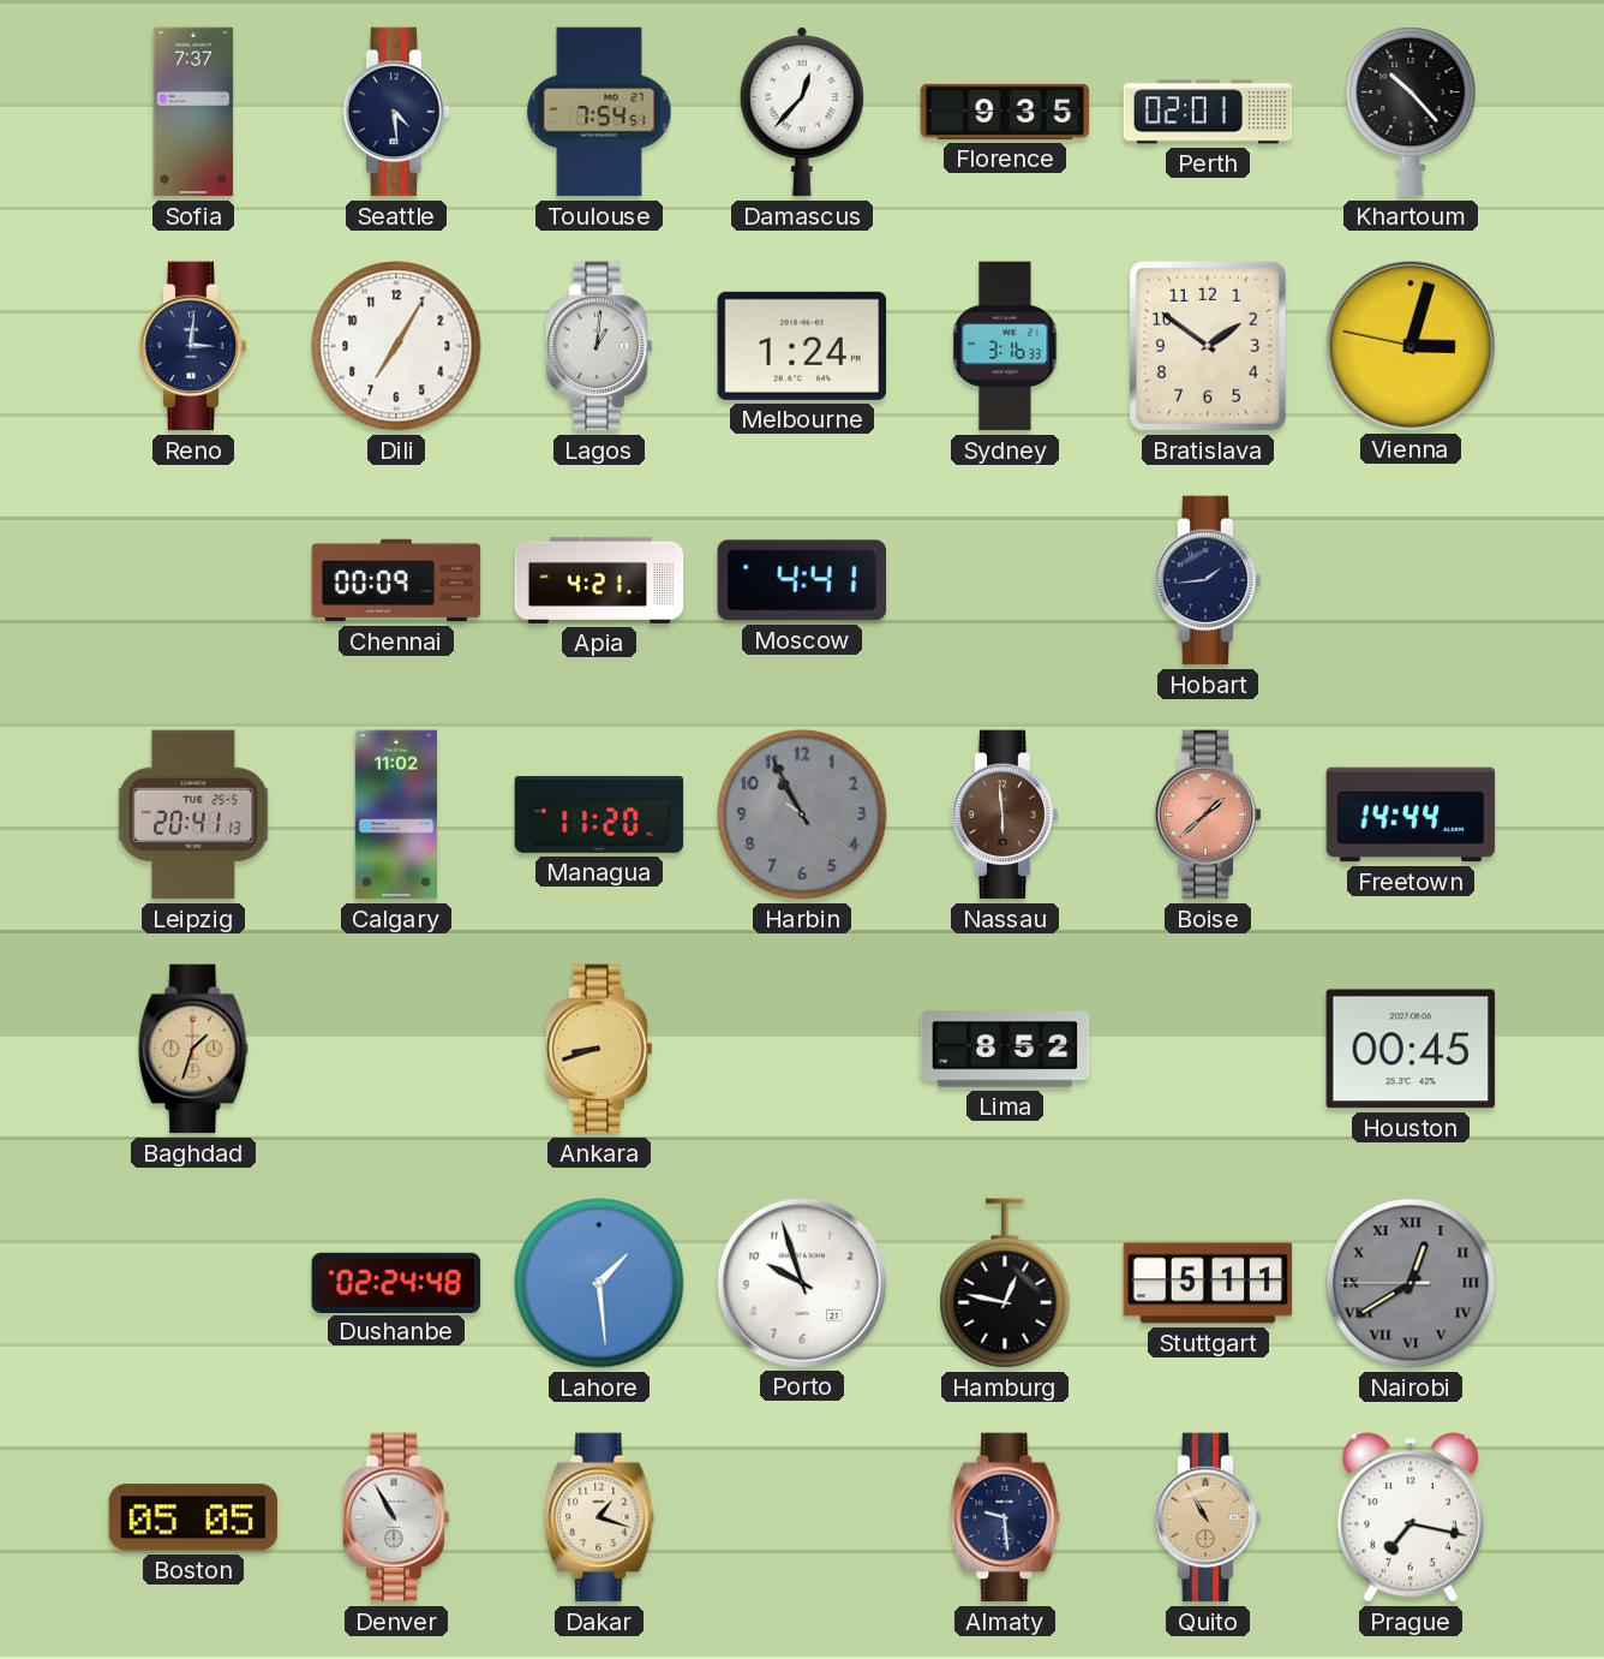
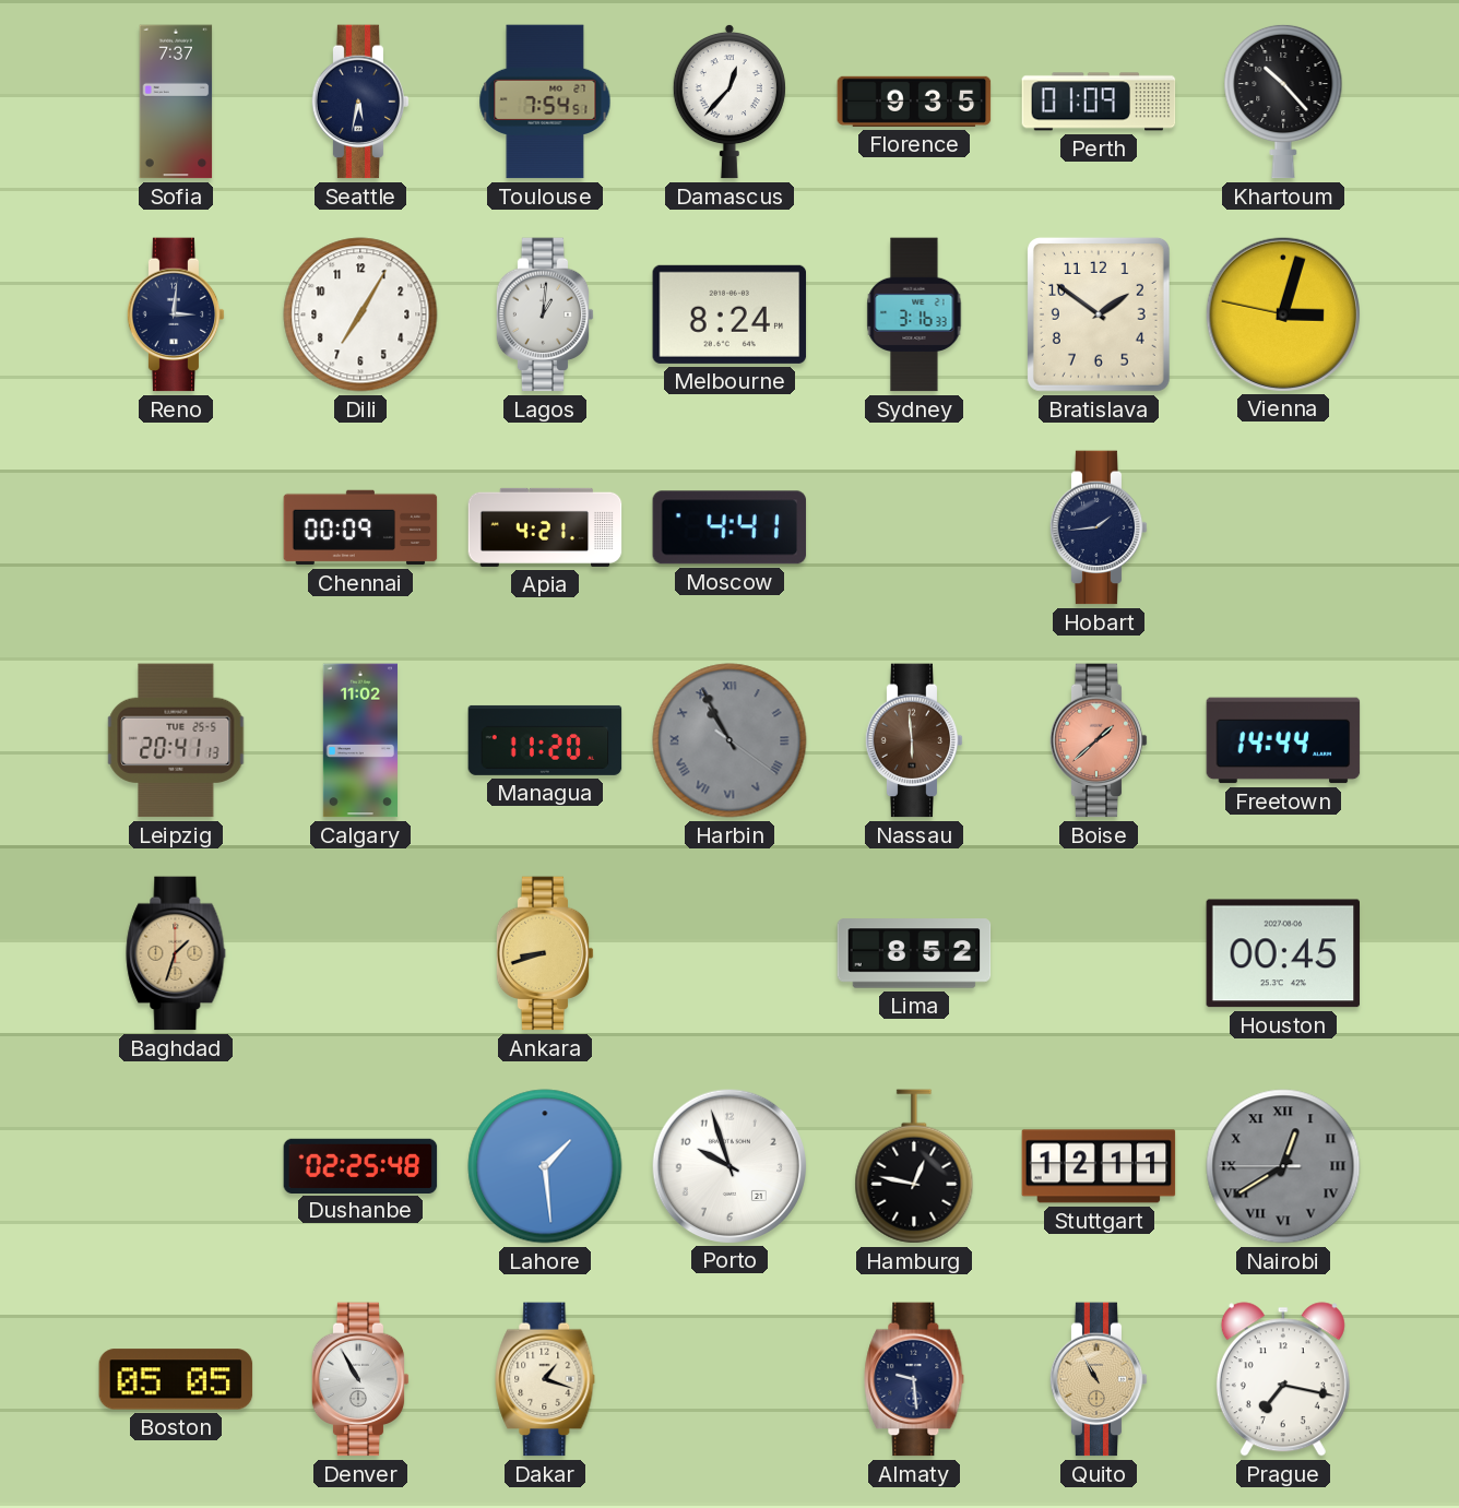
Seattle: 4:29 -> 5:32
Perth: 02:01 -> 01:09
Melbourne: 1:24 -> 8:24
Harbin numerals: Arabic -> Roman
Dushanbe: 02:24 -> 02:25
Stuttgart: 5:11 -> 12:11
